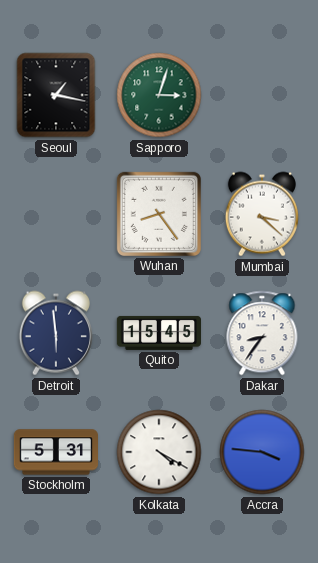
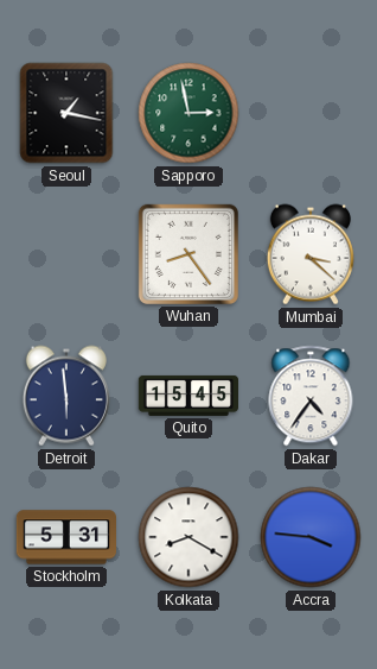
Sapporo: 3:03 -> 2:58
Dakar: 8:36 -> 4:36
Kolkata: 4:20 -> 8:20
